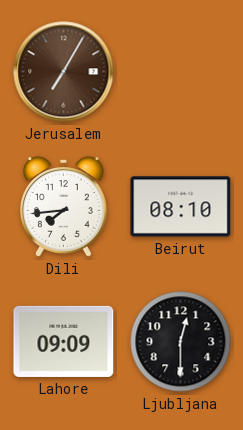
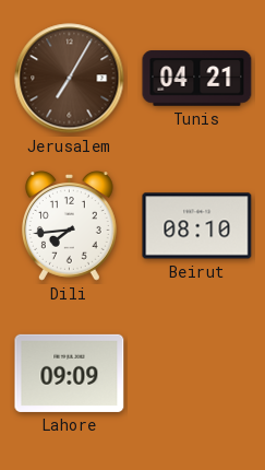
Tunis: none -> 04:21
Ljubljana: 12:30 -> none
